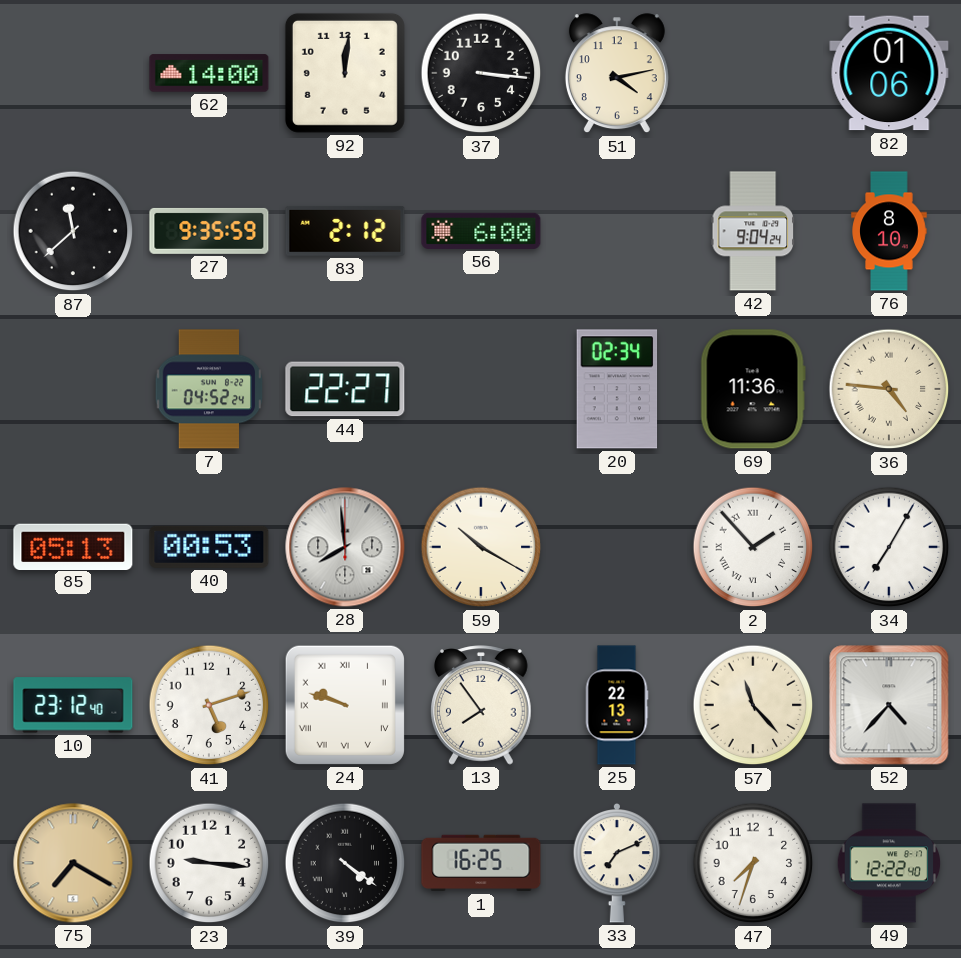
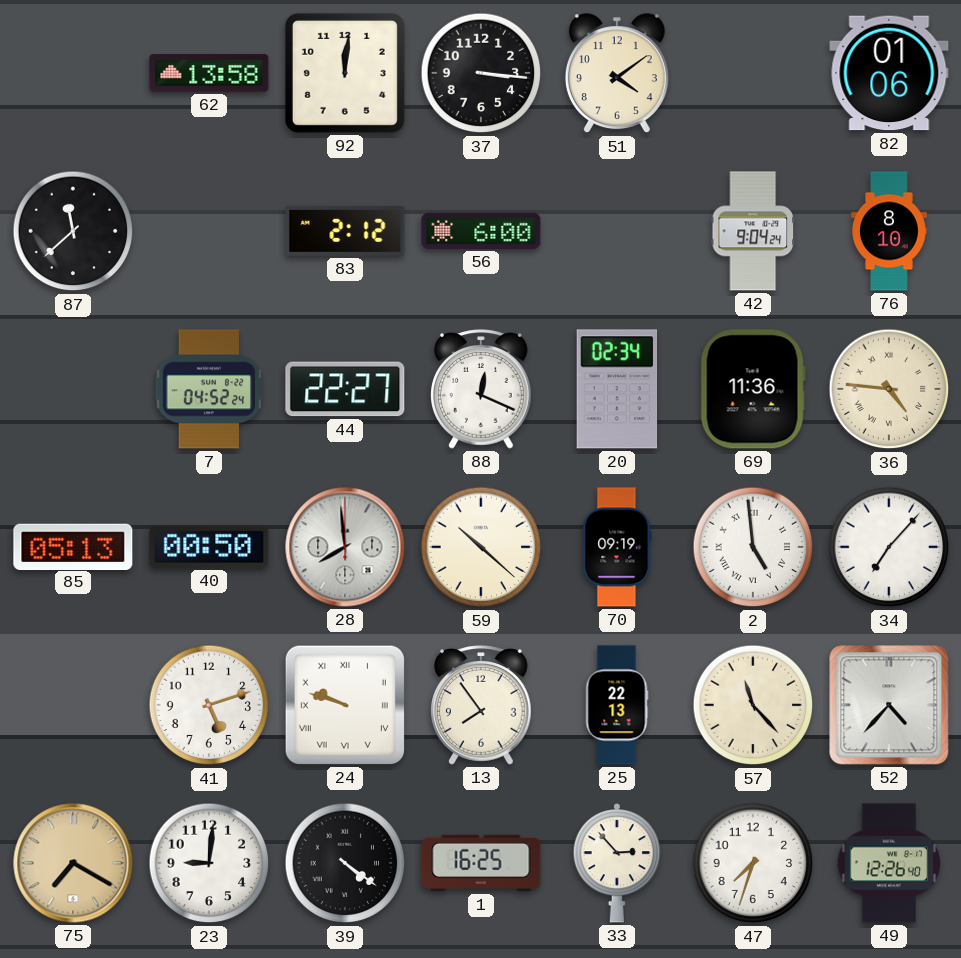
62: 14:00 -> 13:58
51: 4:13 -> 4:09
27: 9:35 -> none
88: none -> 12:19
40: 00:53 -> 00:50
59: 10:20 -> 10:22
70: none -> 09:19
2: 1:53 -> 4:59
34: 7:05 -> 7:07
10: 23:12 -> none
23: 9:16 -> 9:01
33: 7:11 -> 2:53
49: 12:22 -> 12:26
